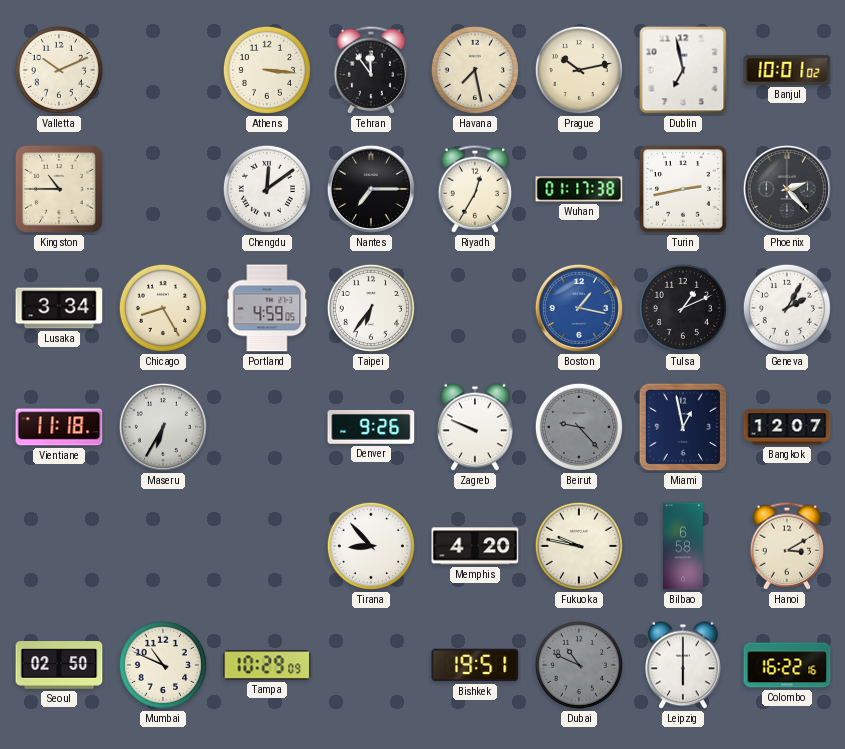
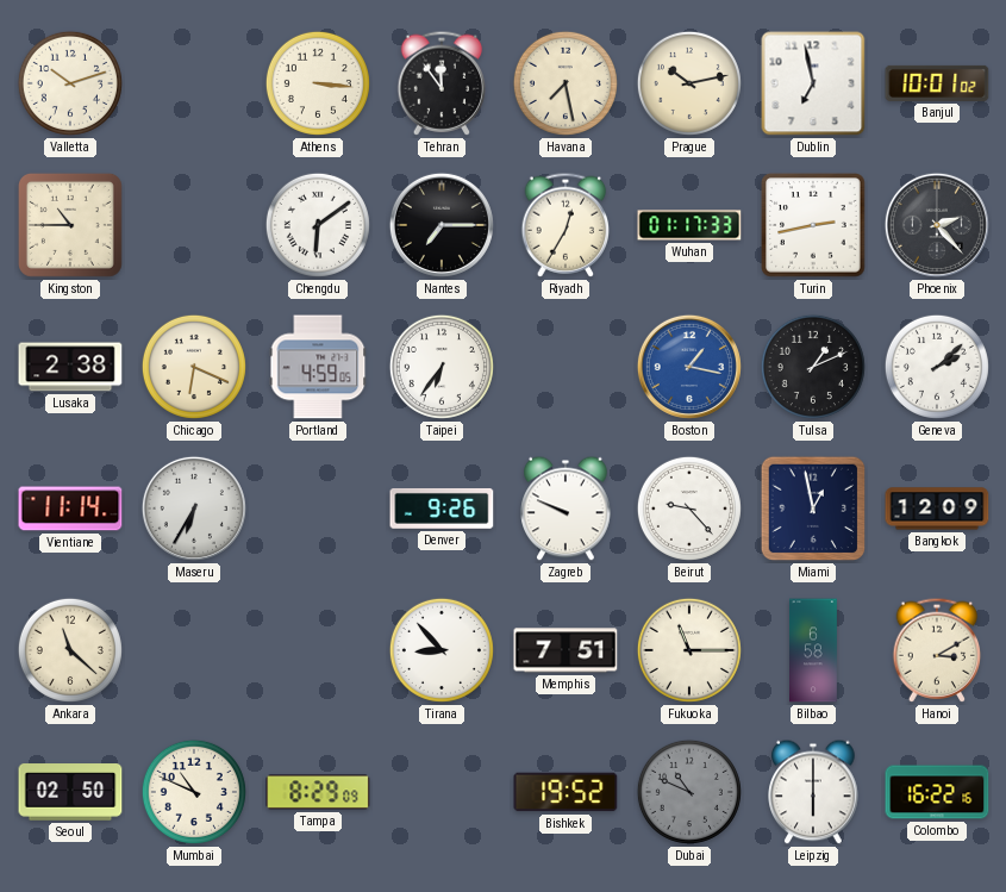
Valletta: 10:11 -> 10:12
Chengdu: 12:09 -> 6:09
Wuhan: 01:17:38 -> 01:17:33
Lusaka: 3:34 -> 2:38
Chicago: 8:25 -> 6:19
Geneva: 2:05 -> 2:08
Vientiane: 11:18 -> 11:14
Beirut dial: grey -> white
Bangkok: 12:07 -> 12:09
Ankara: none -> 11:22
Memphis: 4:20 -> 7:51
Fukuoka: 9:47 -> 11:15
Tampa: 10:29 -> 8:29
Bishkek: 19:51 -> 19:52
